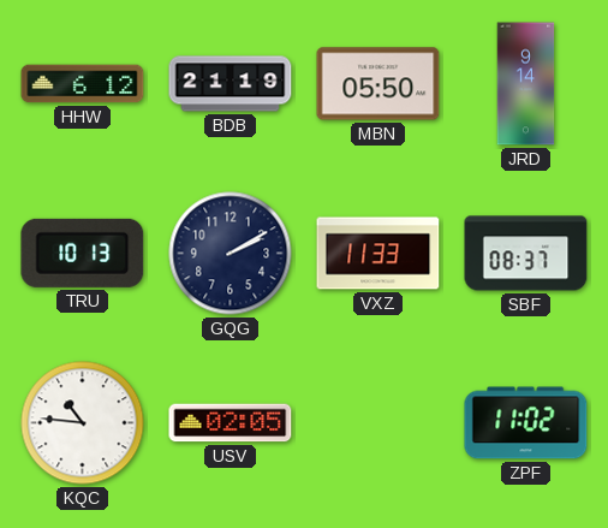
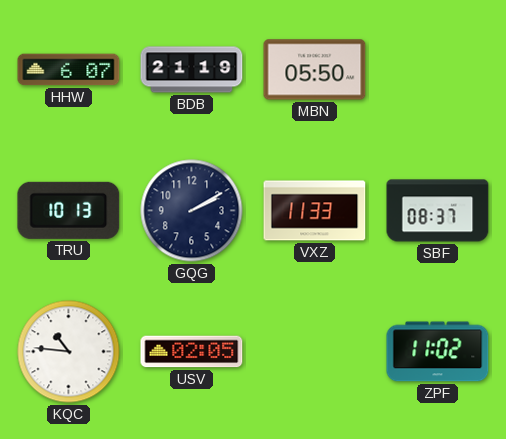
HHW: 6:12 -> 6:07
JRD: 9:14 -> none
